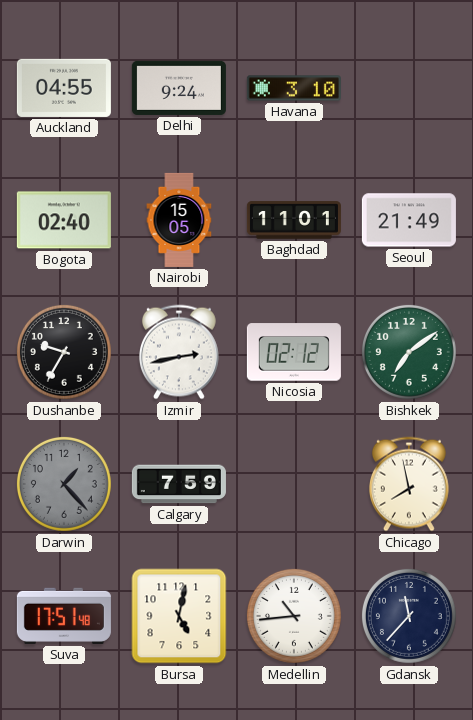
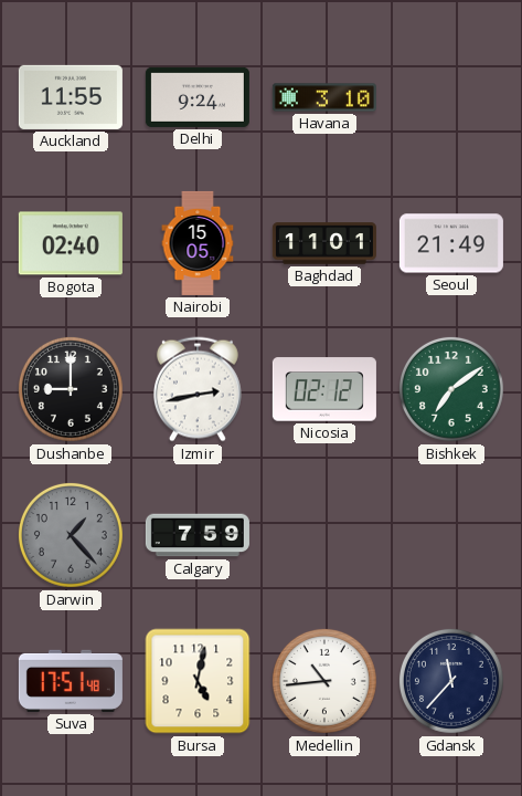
Auckland: 04:55 -> 11:55
Dushanbe: 9:35 -> 9:00
Chicago: 7:58 -> none
